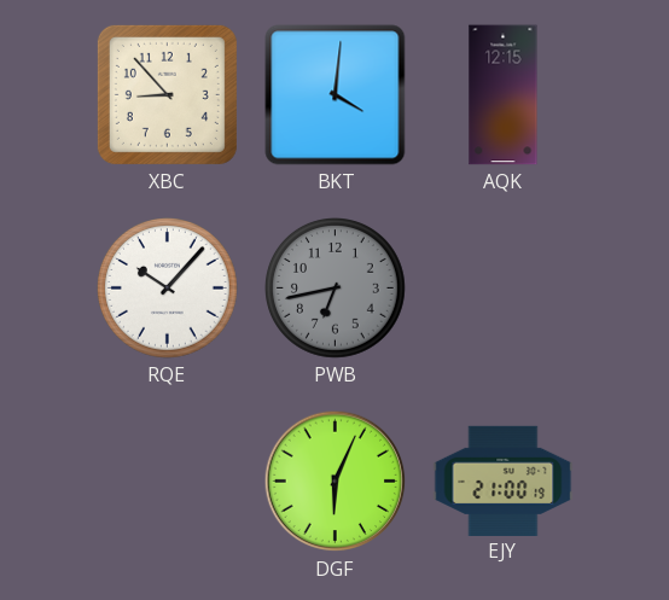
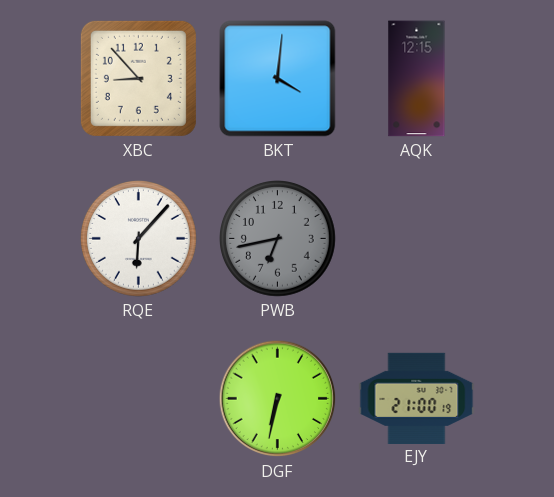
RQE: 10:07 -> 6:07
DGF: 6:04 -> 6:32
